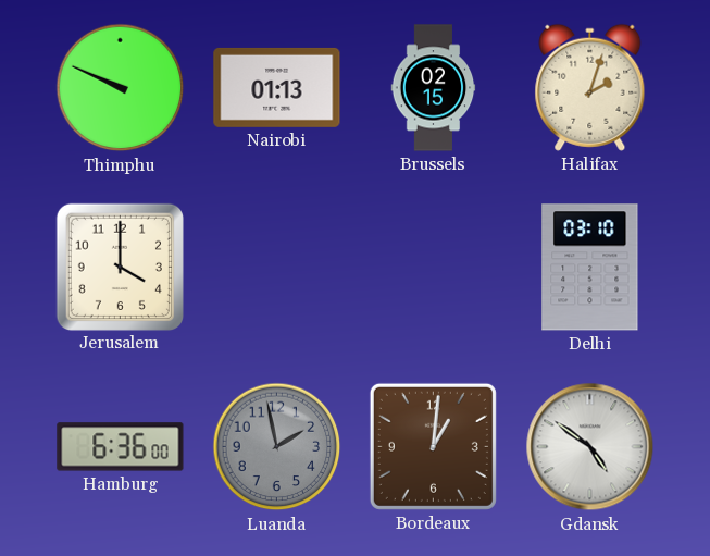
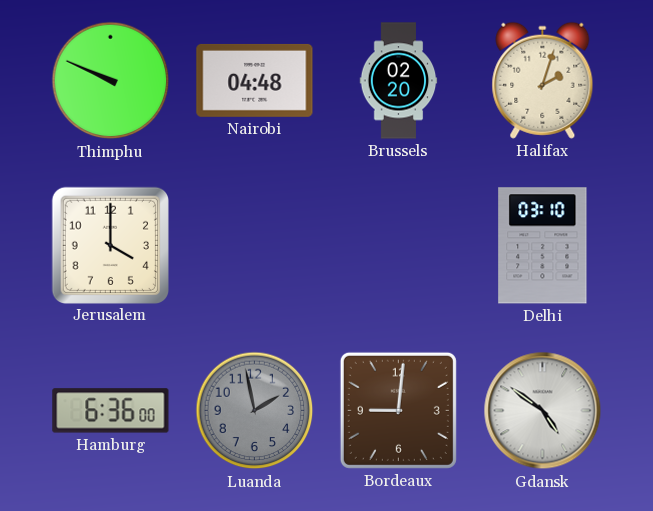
Nairobi: 01:13 -> 04:48
Brussels: 02:15 -> 02:20
Bordeaux: 1:01 -> 9:01
